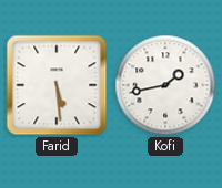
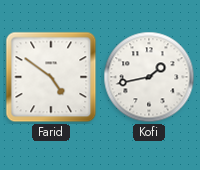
Farid: 5:29 -> 4:51
